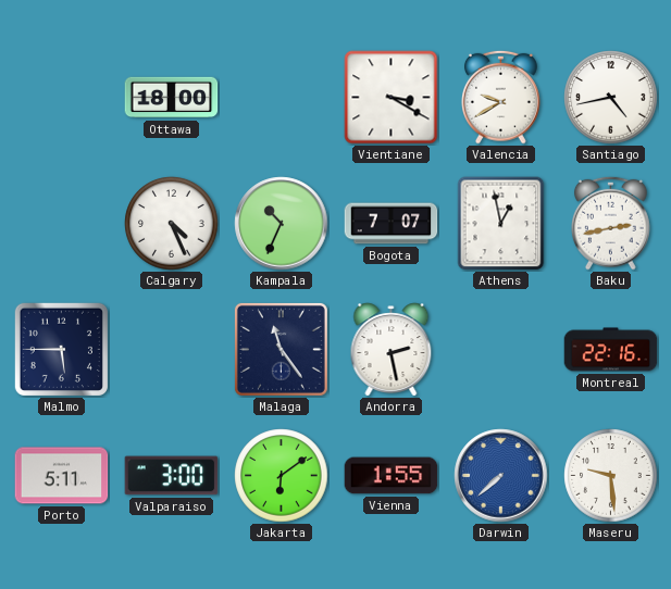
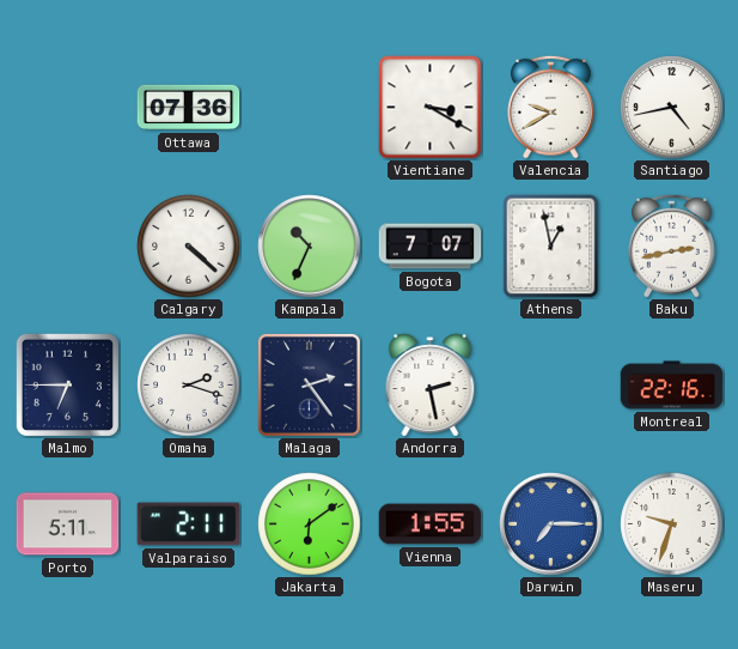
Ottawa: 18:00 -> 07:36
Calgary: 4:26 -> 4:22
Malmo: 5:45 -> 6:45
Omaha: none -> 2:18
Malaga: 11:24 -> 2:24
Valparaiso: 3:00 -> 2:11
Darwin: 7:38 -> 7:15
Maseru: 9:29 -> 9:33
